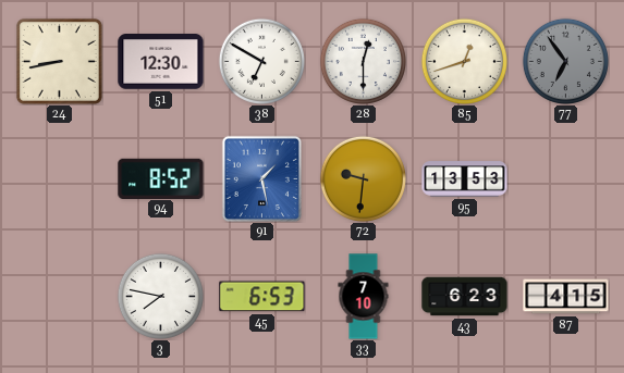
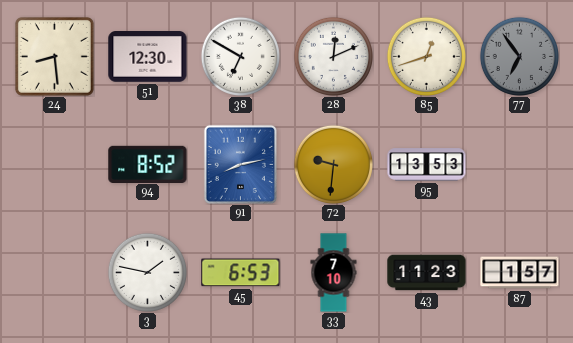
24: 8:43 -> 8:29
28: 12:30 -> 12:11
91: 1:28 -> 8:13
3: 7:47 -> 1:47
43: 6:23 -> 11:23
87: 4:15 -> 1:57
